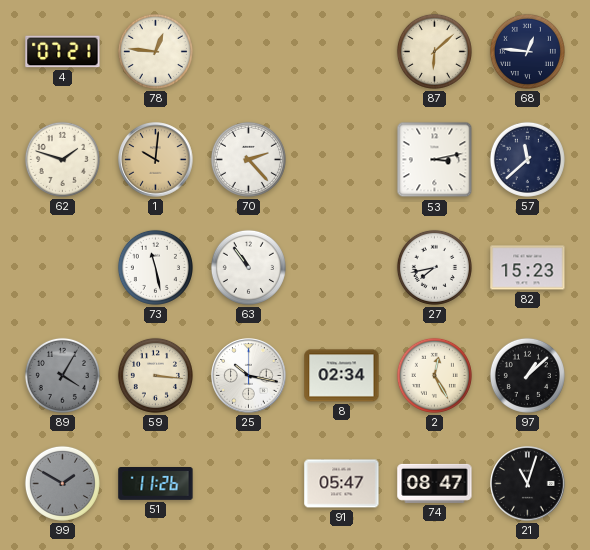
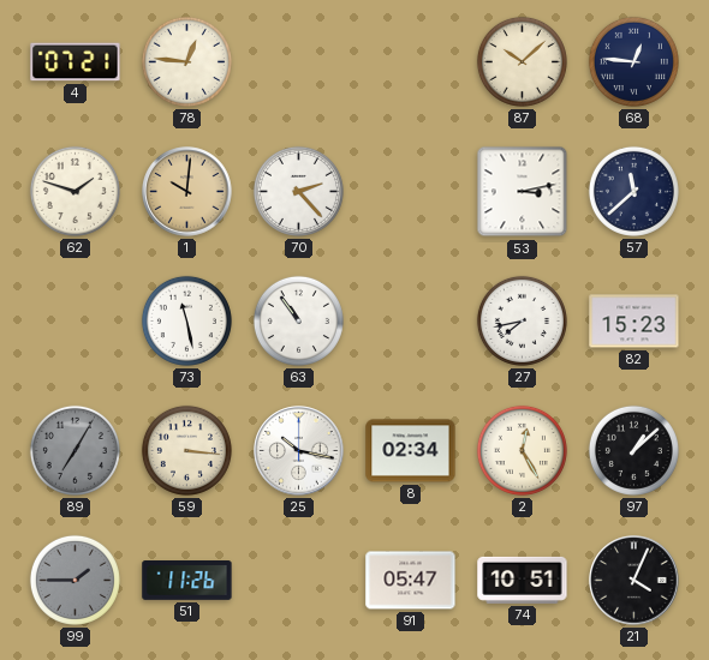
87: 6:08 -> 10:08
89: 4:05 -> 7:05
99: 1:50 -> 1:45
74: 08:47 -> 10:51
21: 11:03 -> 4:04
